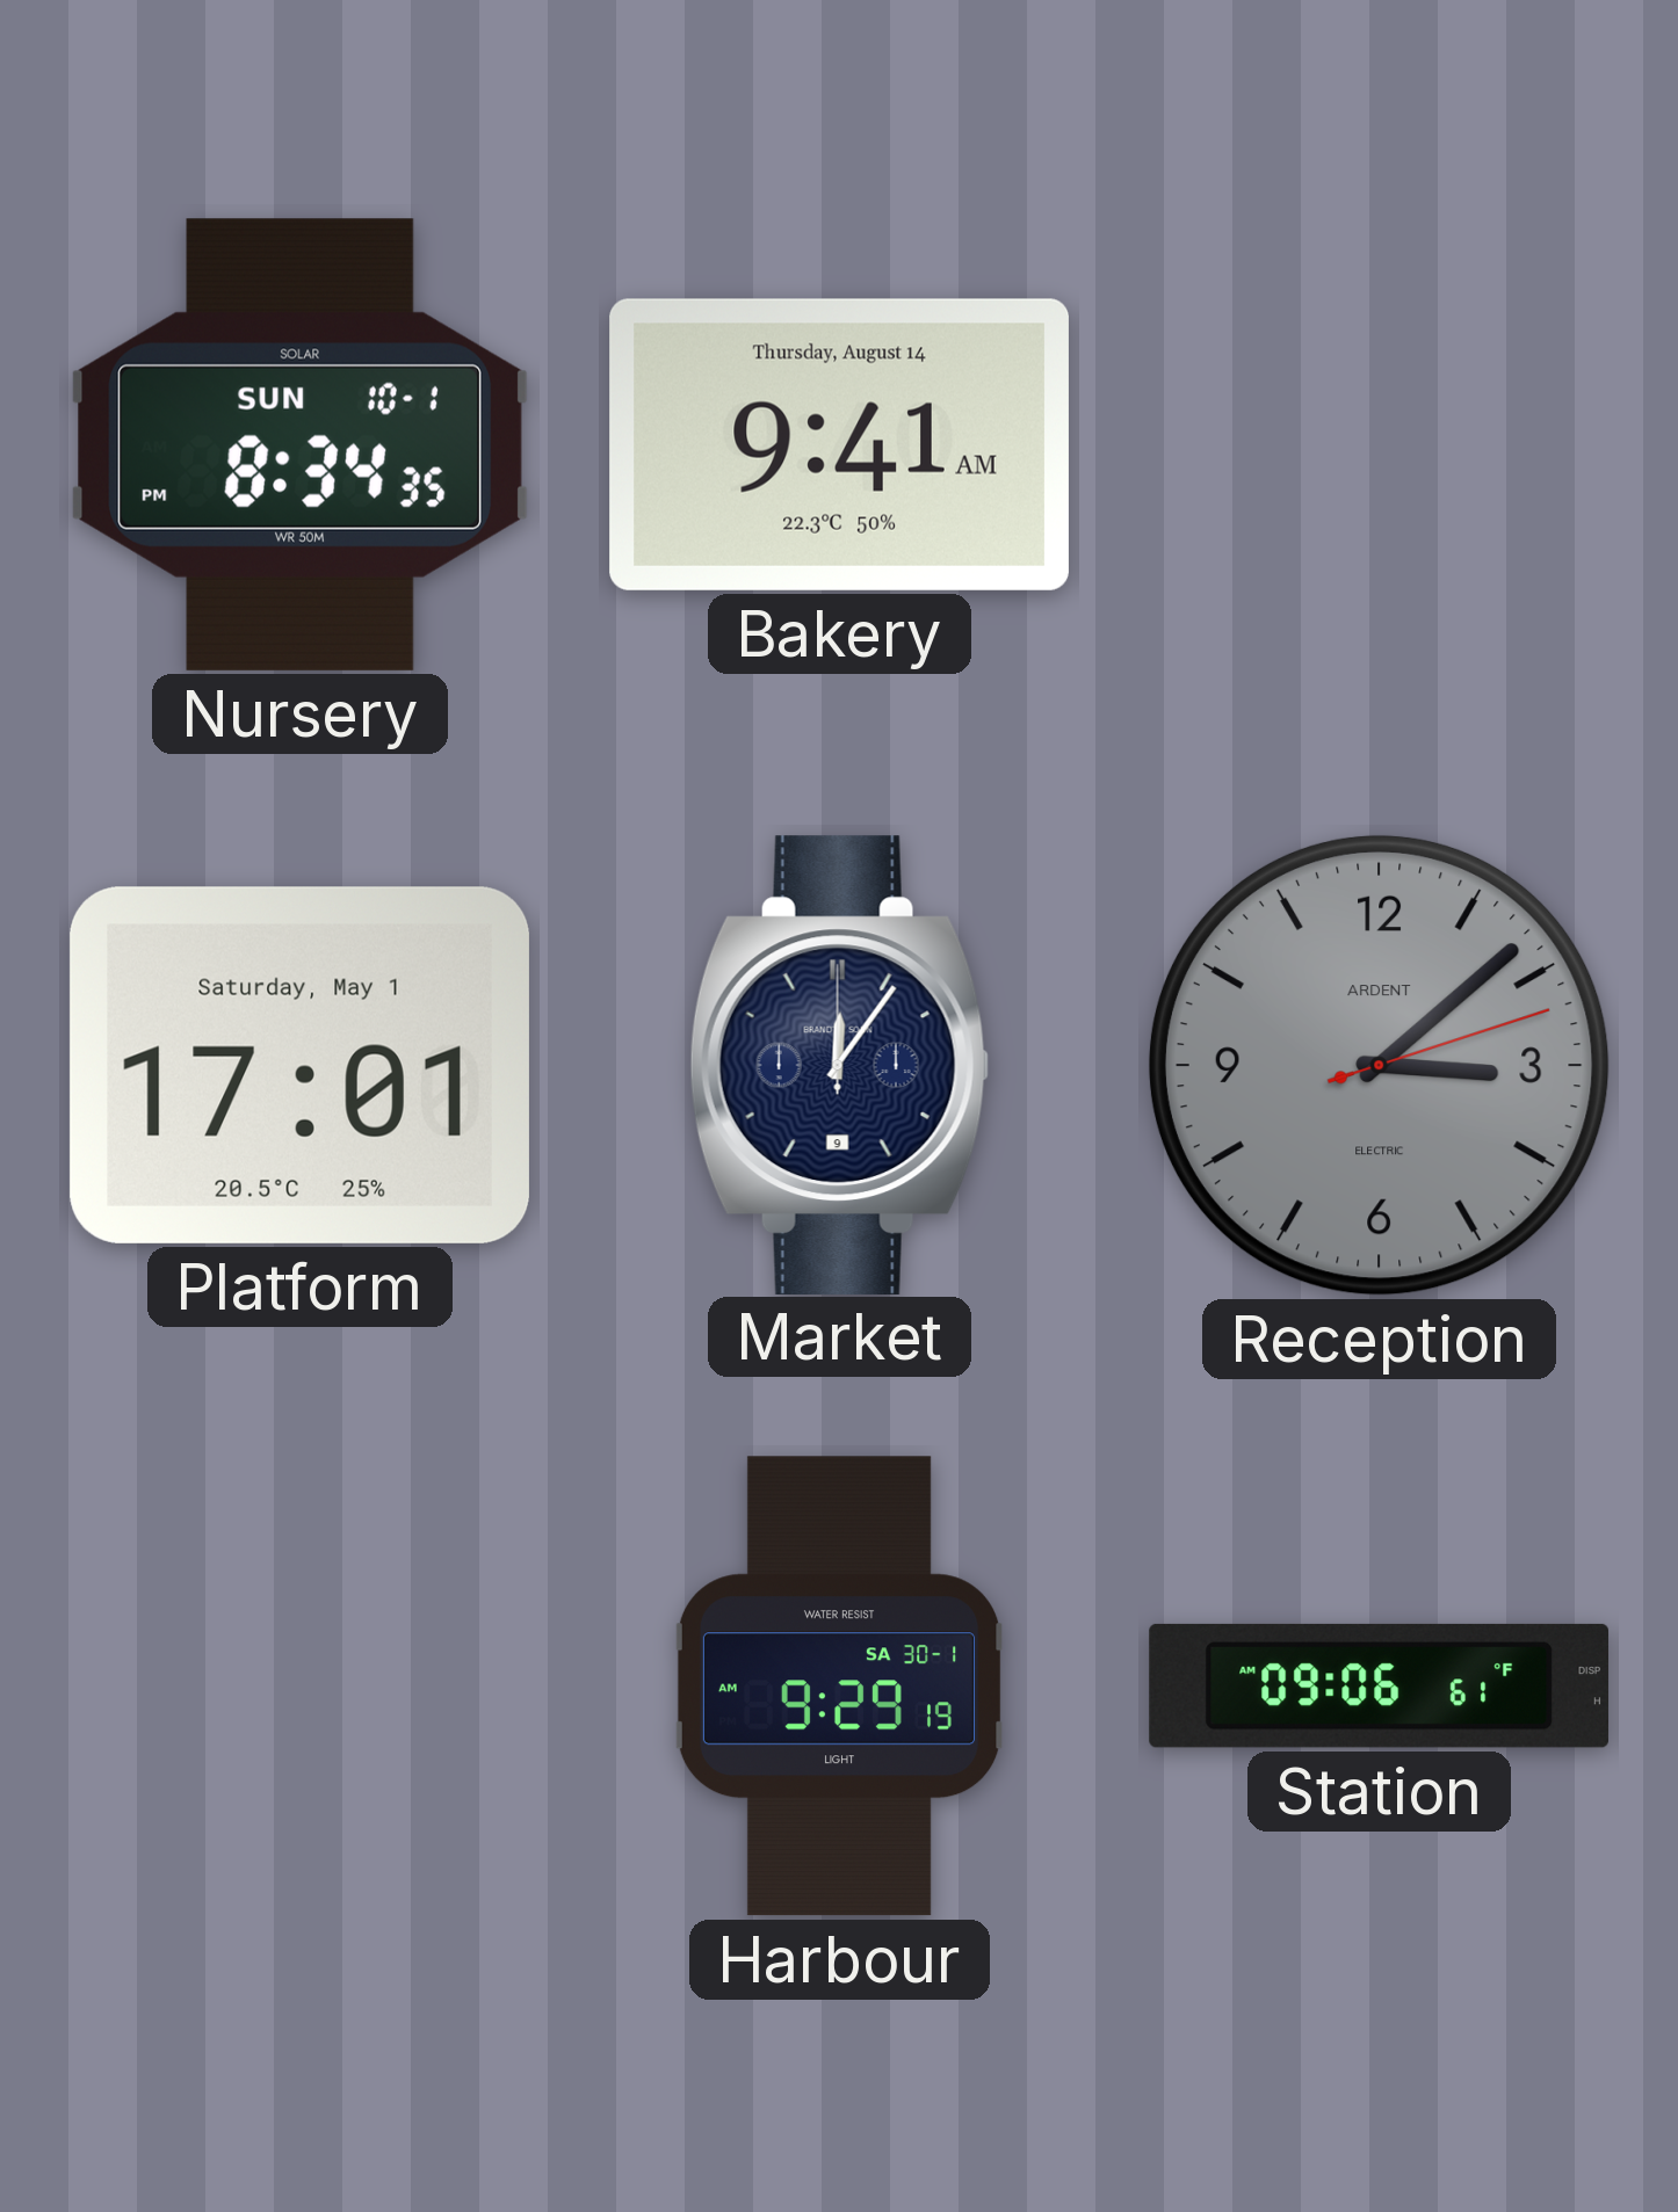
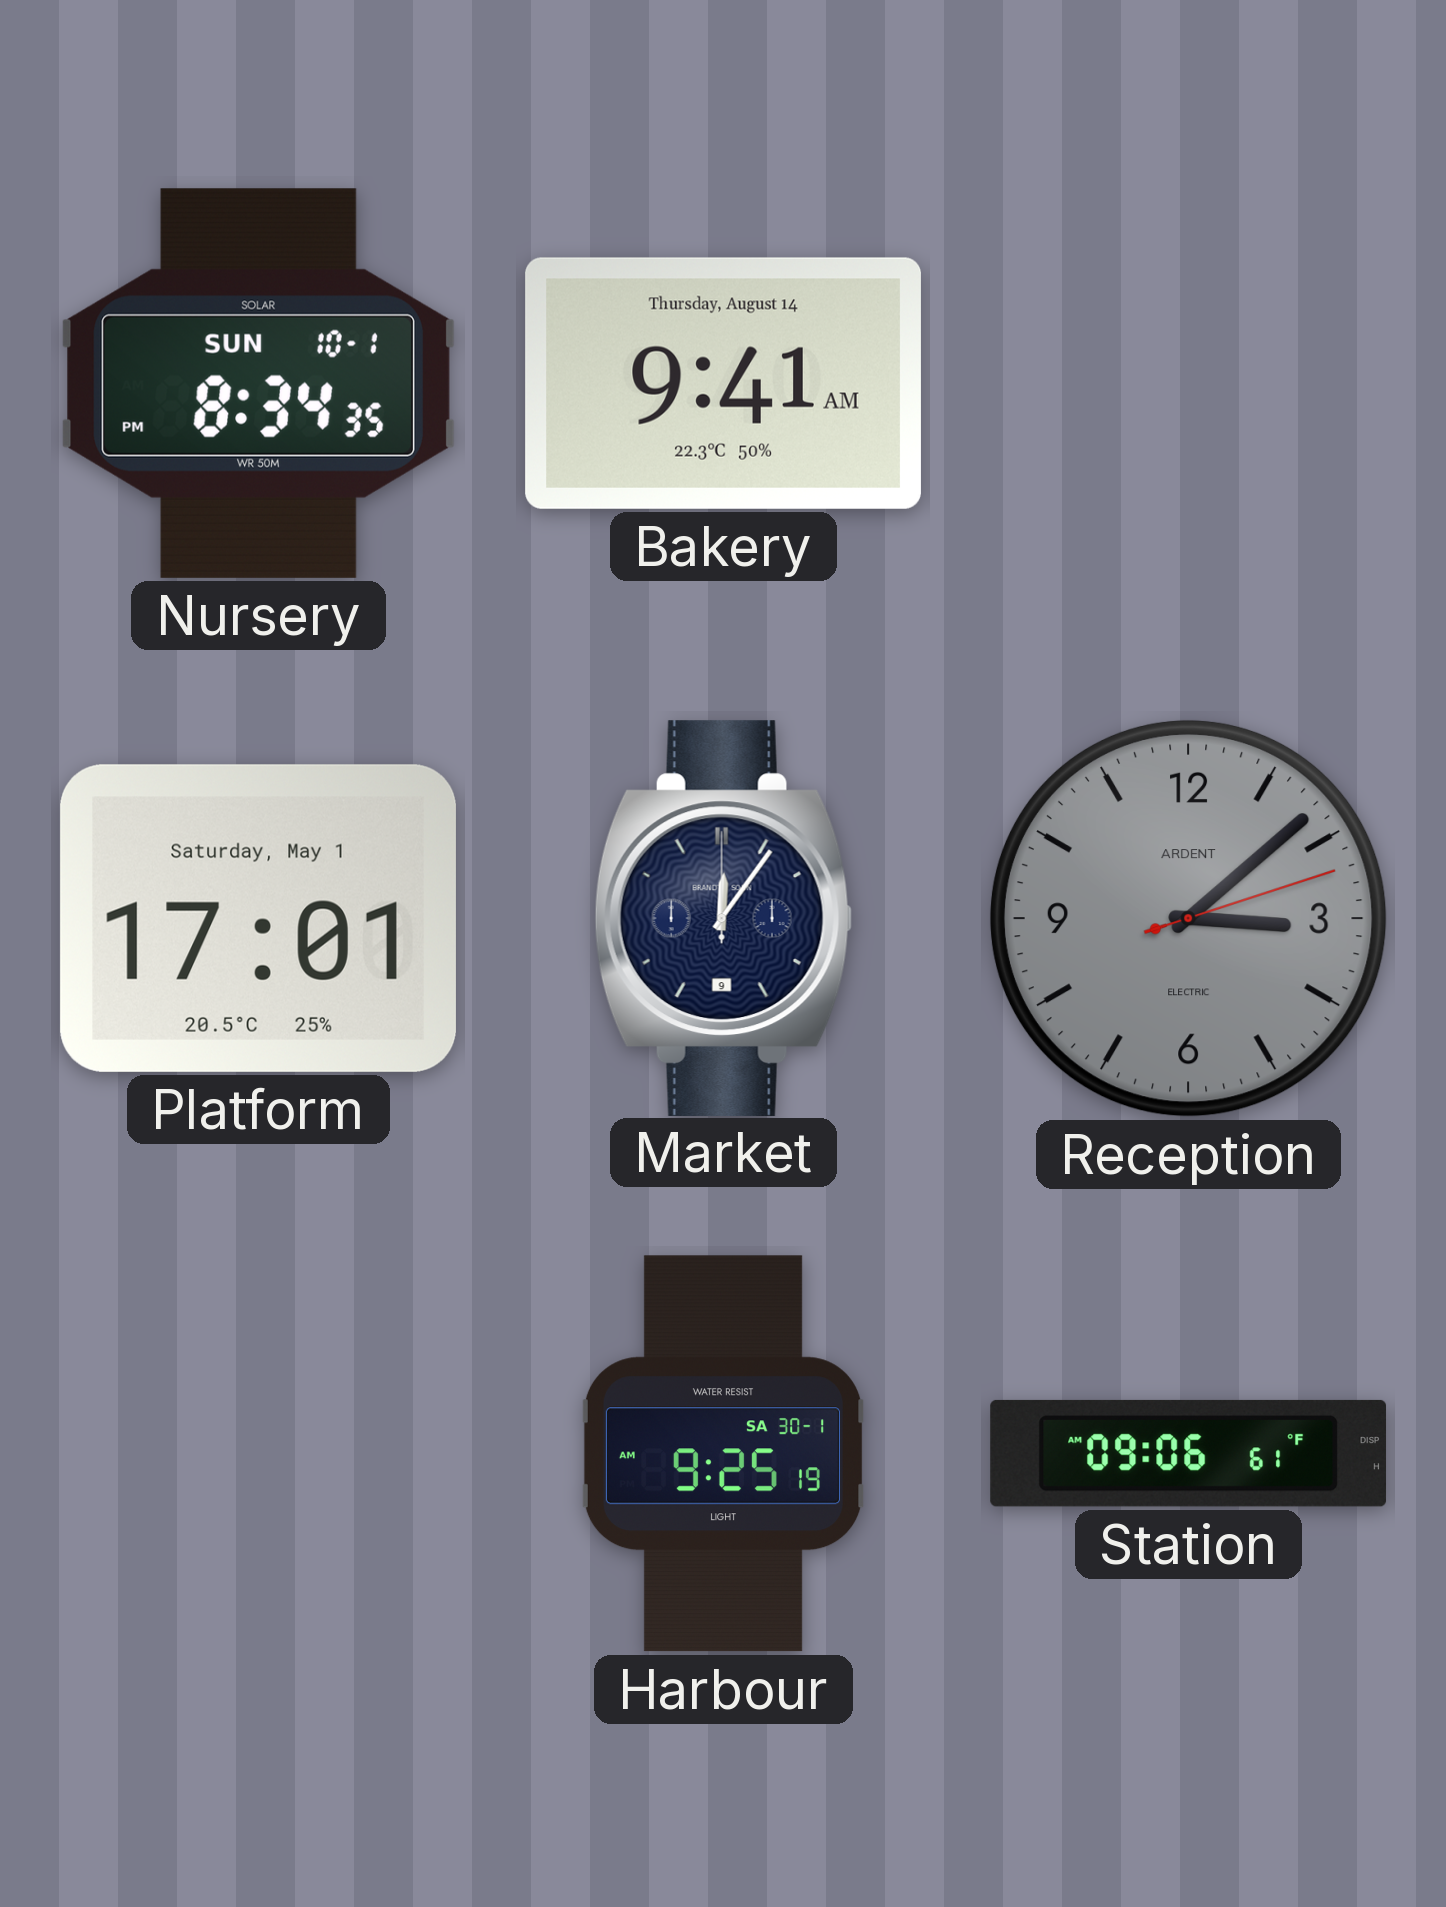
Harbour: 9:29 -> 9:25
